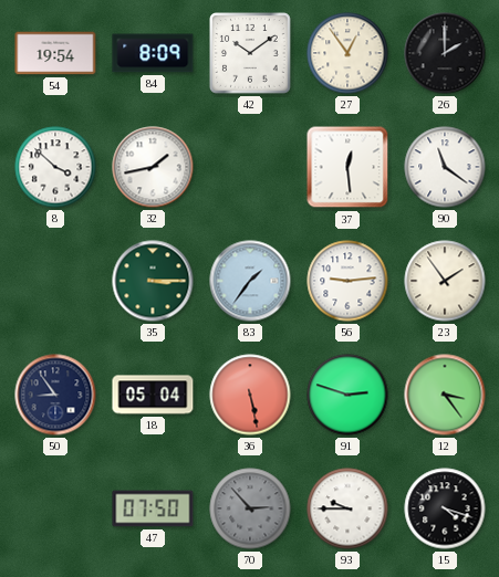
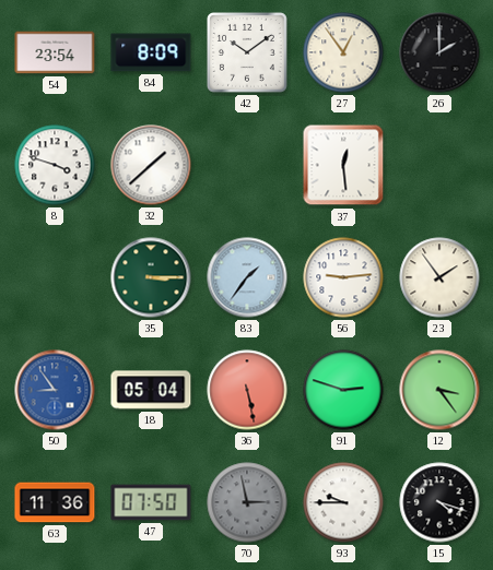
54: 19:54 -> 23:54
8: 3:52 -> 3:48
32: 1:43 -> 1:38
90: 11:21 -> none
50 dial: navy -> blue
63: none -> 11:36
70: 2:53 -> 2:58
